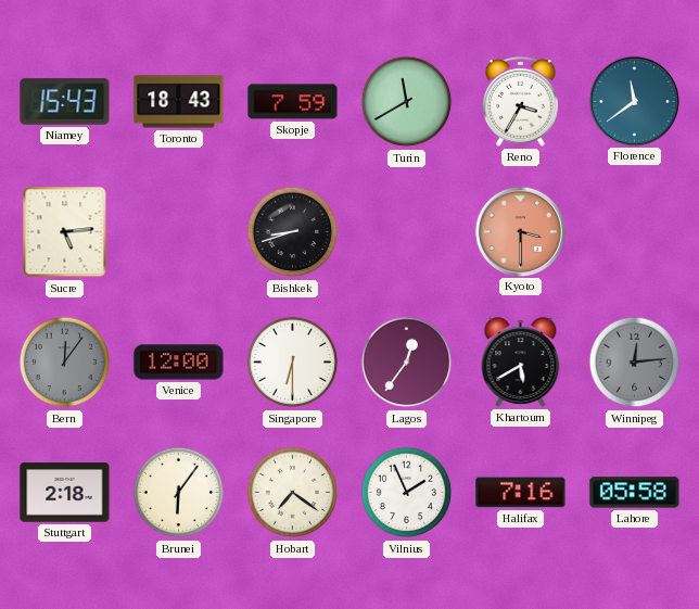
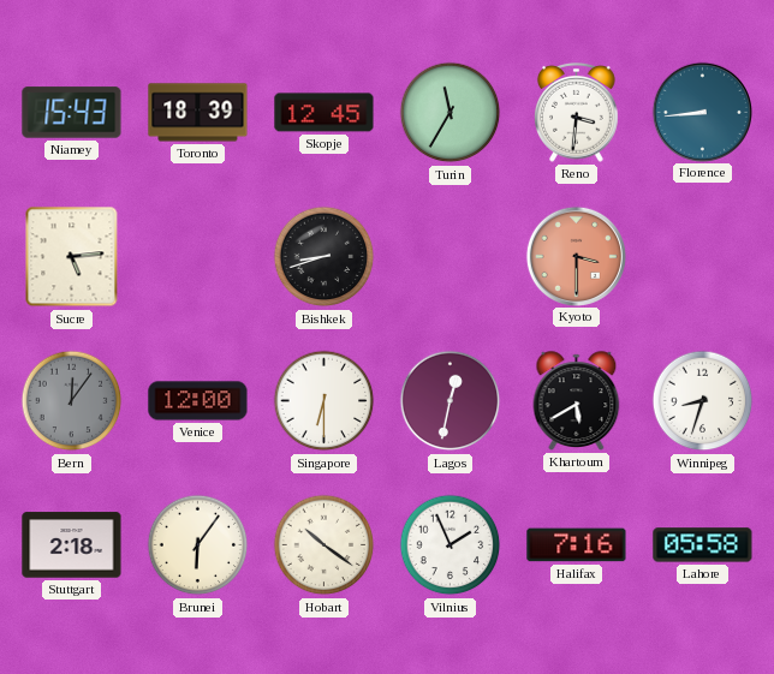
Toronto: 18:43 -> 18:39
Skopje: 7:59 -> 12:45
Turin: 11:40 -> 11:35
Reno: 3:35 -> 3:31
Florence: 11:39 -> 8:44
Lagos: 12:36 -> 12:32
Winnipeg: 12:14 -> 8:33
Winnipeg dial: grey -> white
Hobart: 7:21 -> 10:21
